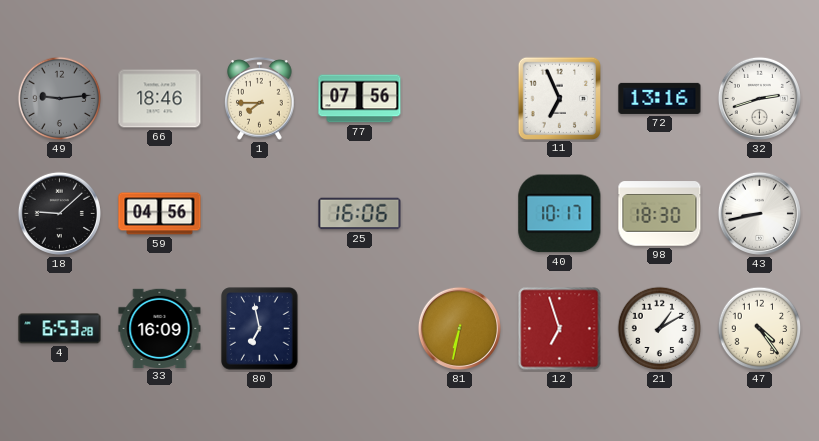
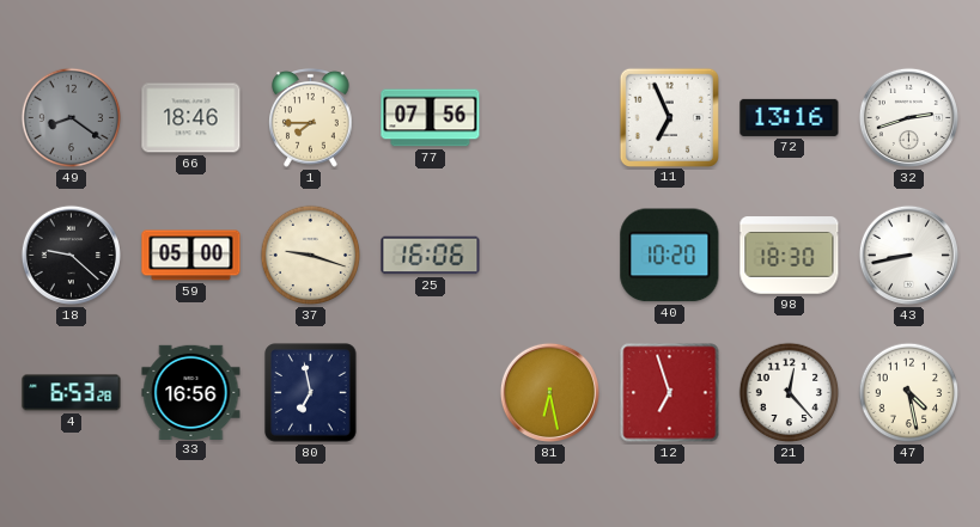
49: 9:14 -> 8:21
18: 9:08 -> 9:22
59: 04:56 -> 05:00
37: none -> 9:18
40: 10:17 -> 10:20
33: 16:09 -> 16:56
81: 6:32 -> 6:28
21: 1:10 -> 12:23
47: 4:24 -> 4:28
